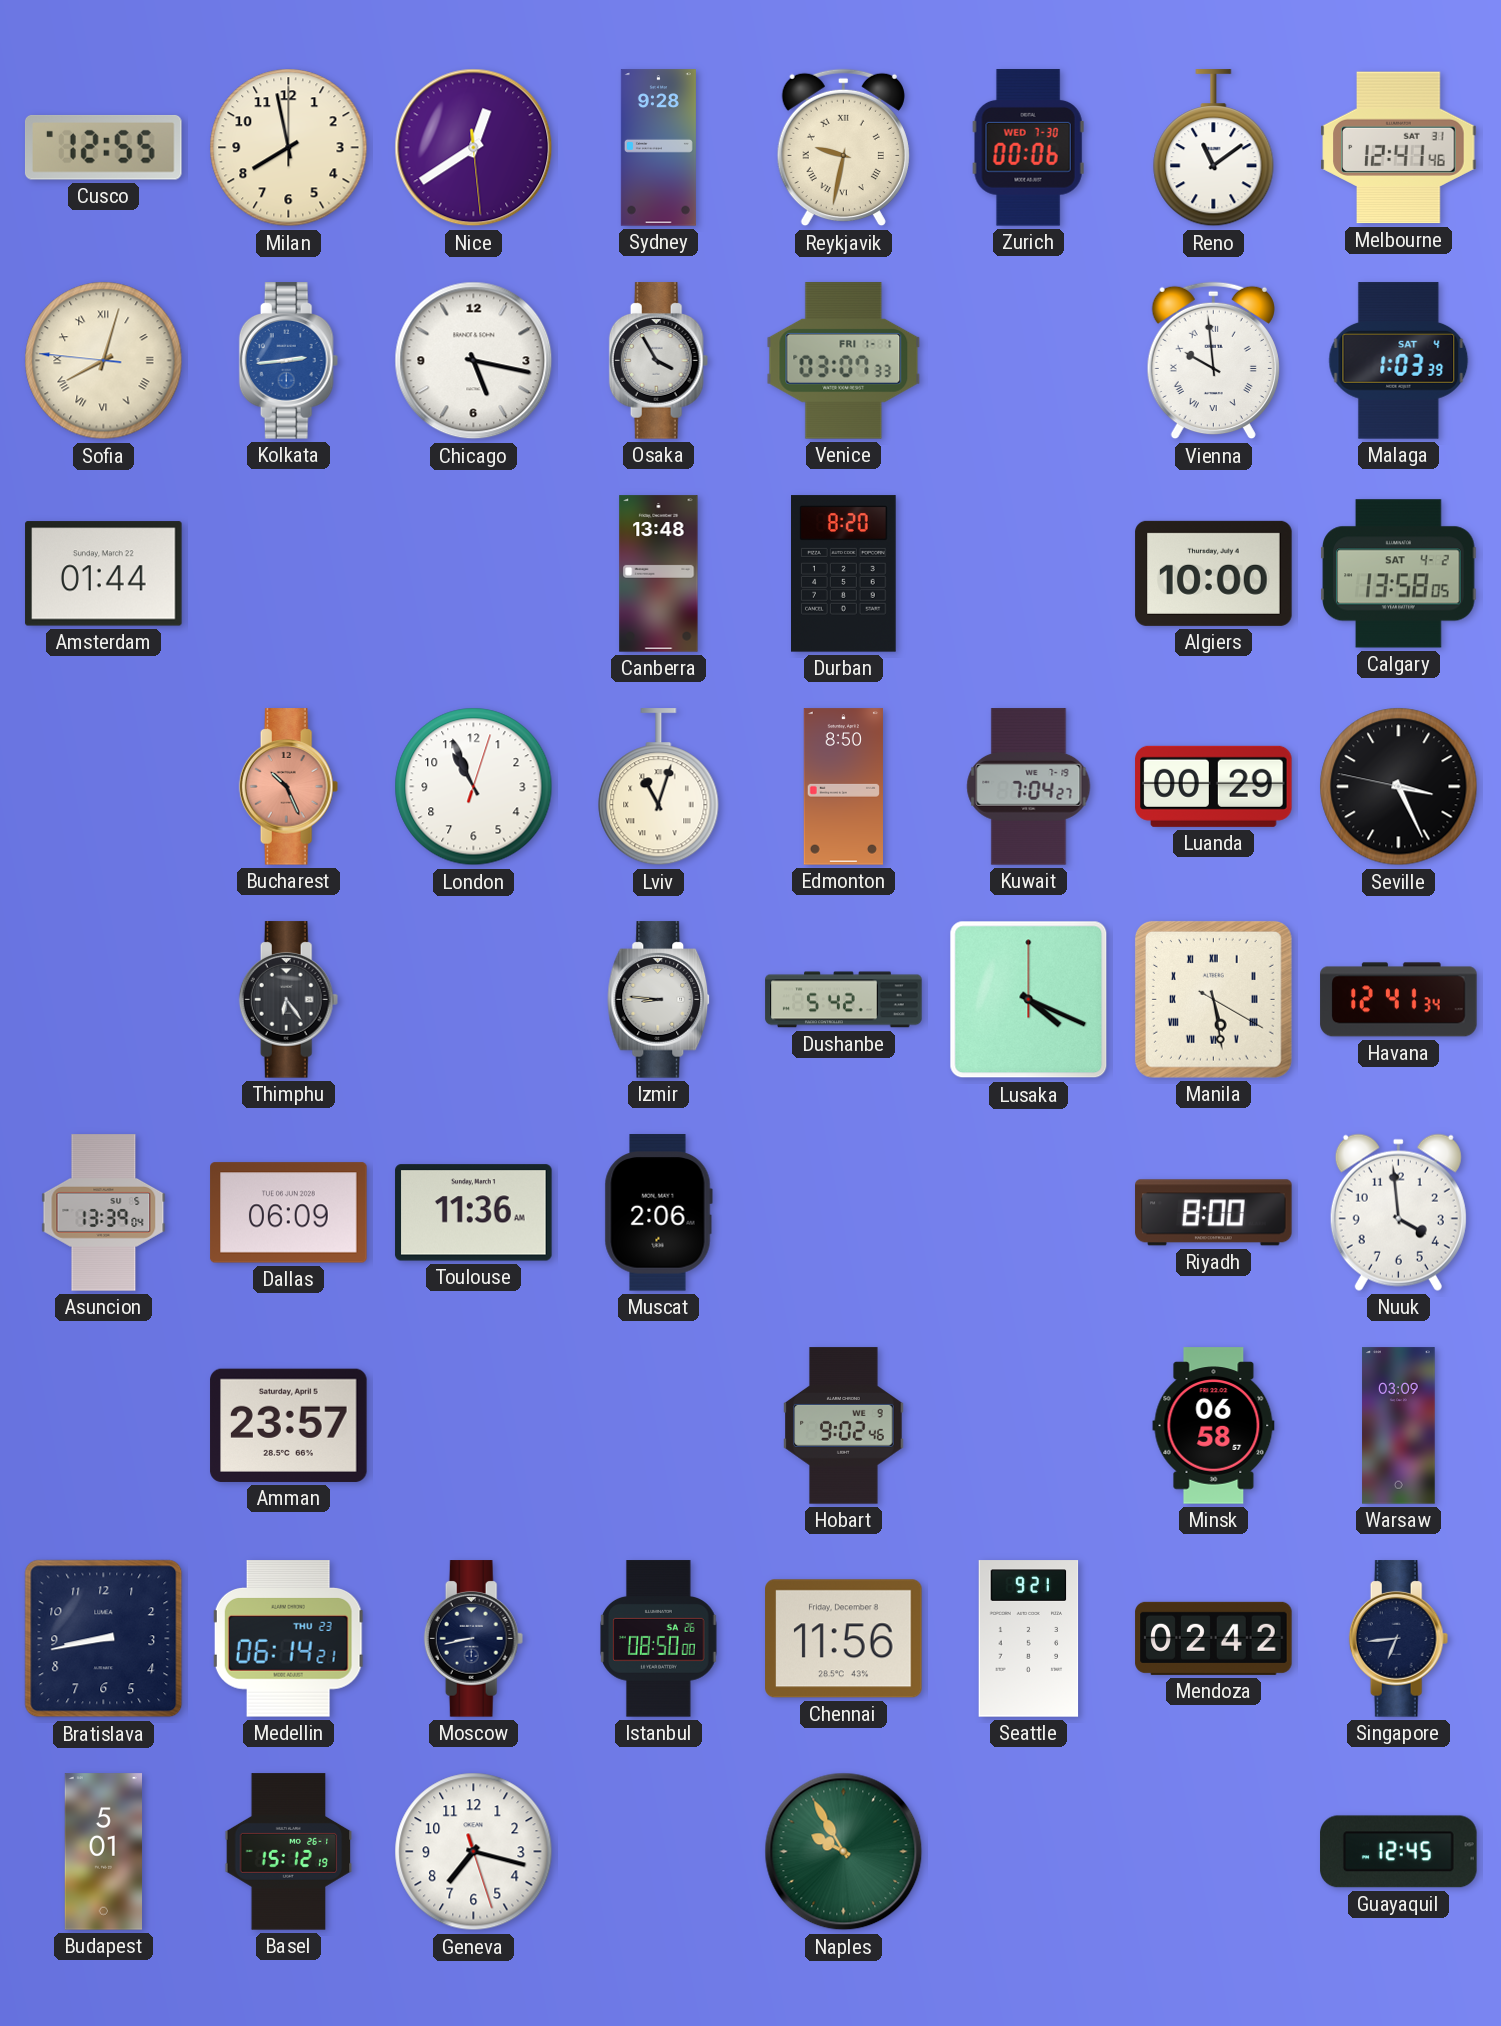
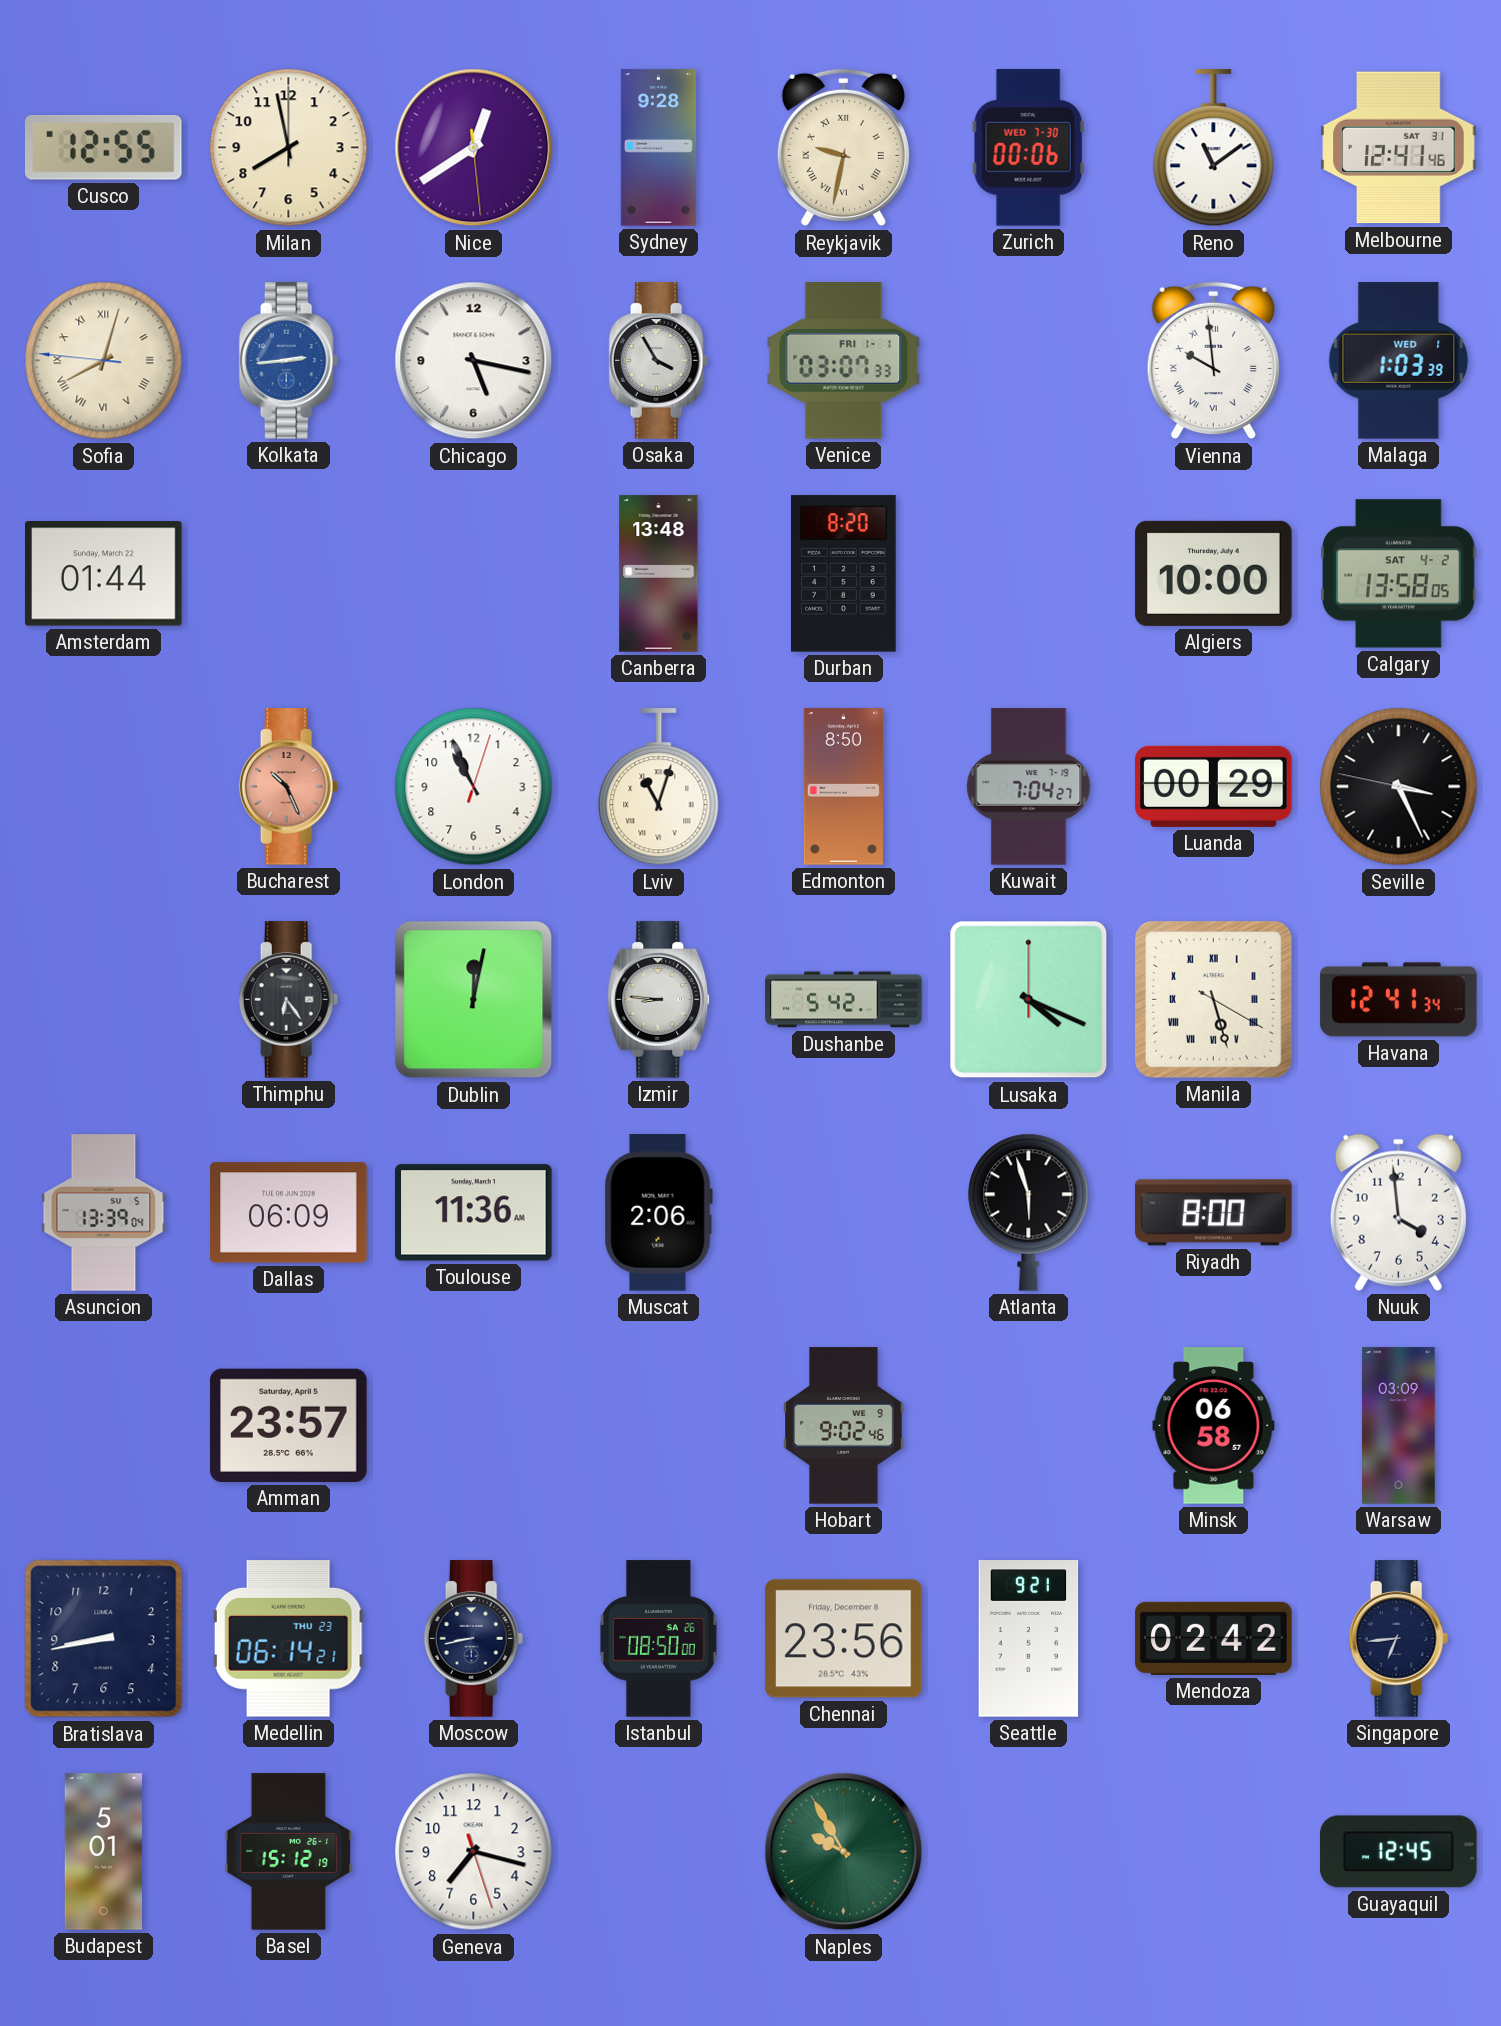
Malaga date: SAT 4 -> WED 1
Dublin: none -> 12:02
Manila: 5:28 -> 5:27
Atlanta: none -> 5:57
Chennai: 11:56 -> 23:56
